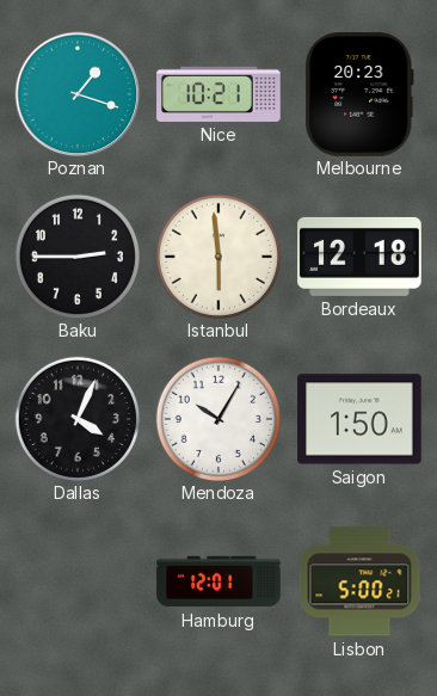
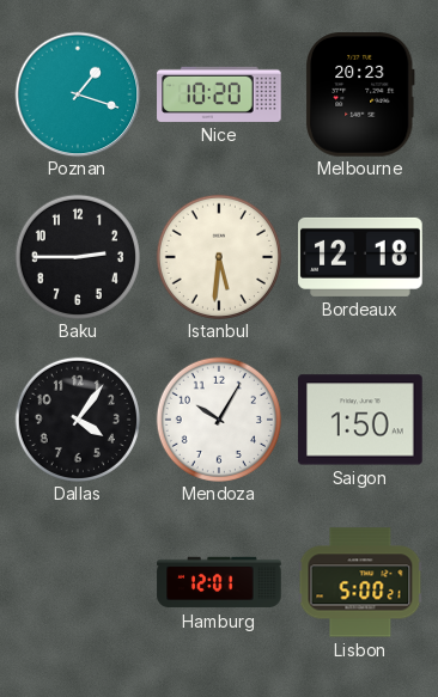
Nice: 10:21 -> 10:20
Istanbul: 5:59 -> 5:31
Dallas: 4:04 -> 4:06
